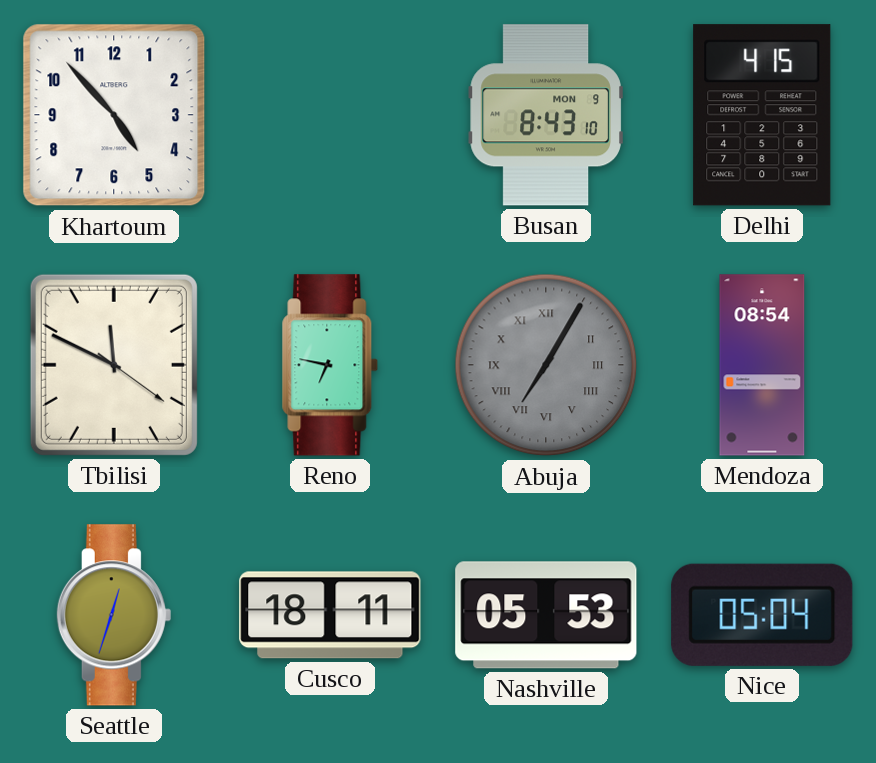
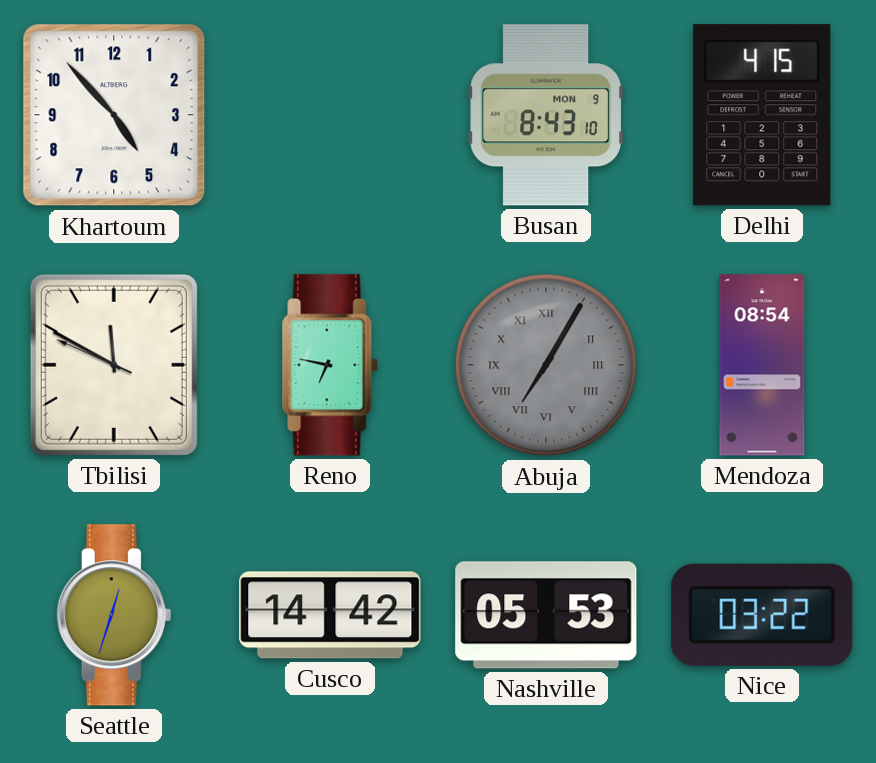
Tbilisi: 11:49:21 -> 11:49:49
Cusco: 18:11 -> 14:42
Nice: 05:04 -> 03:22
